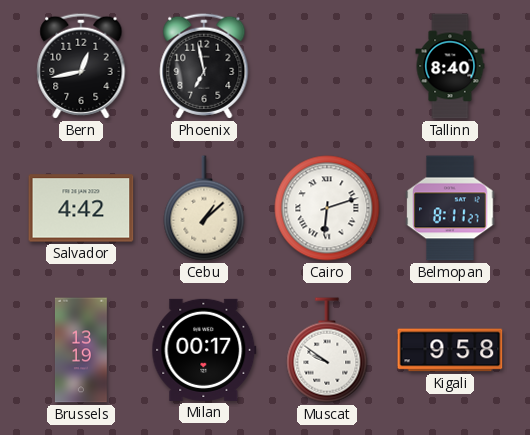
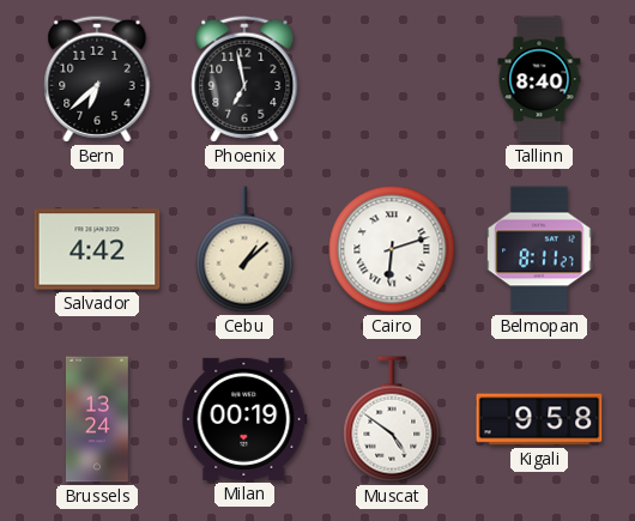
Bern: 12:43 -> 6:38
Brussels: 13:19 -> 13:24
Milan: 00:17 -> 00:19
Muscat: 9:51 -> 4:51
